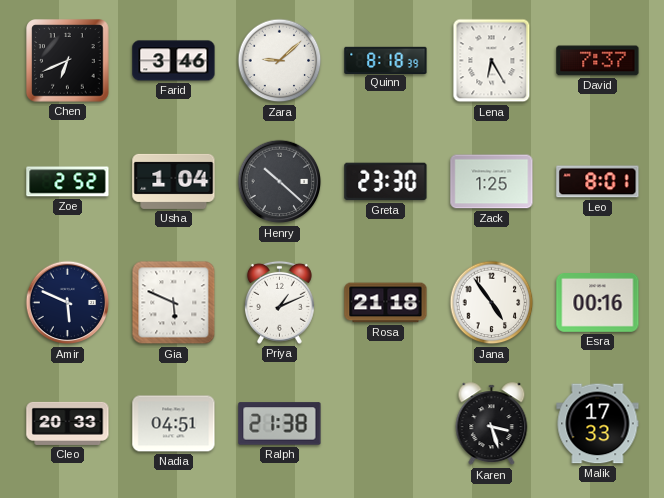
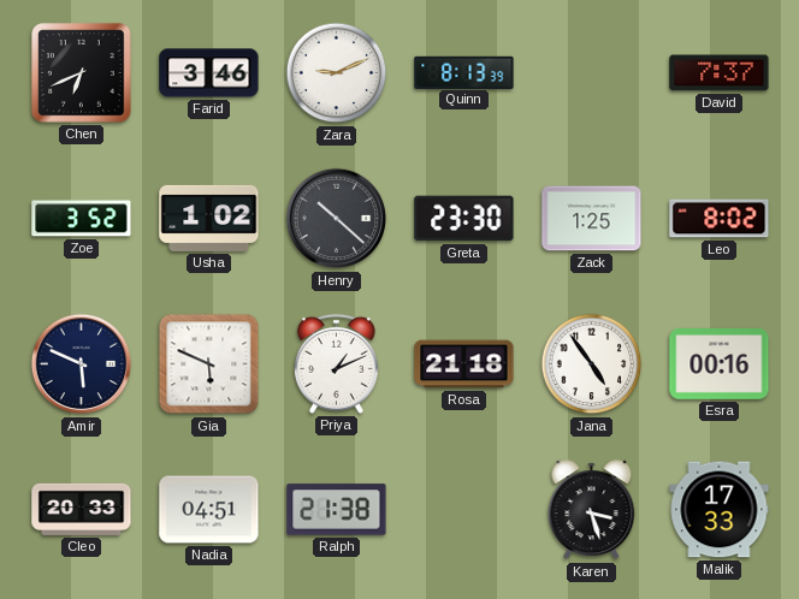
Zara: 9:08 -> 9:11
Quinn: 8:18 -> 8:13
Lena: 6:25 -> none
Zoe: 2:52 -> 3:52
Usha: 1:04 -> 1:02
Leo: 8:01 -> 8:02
